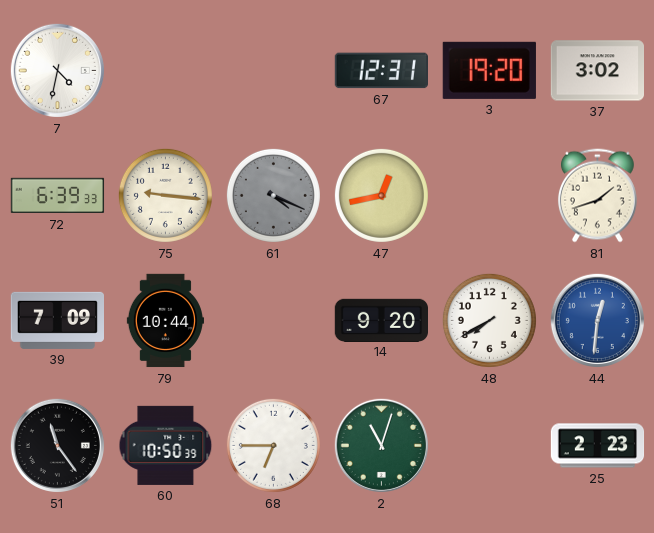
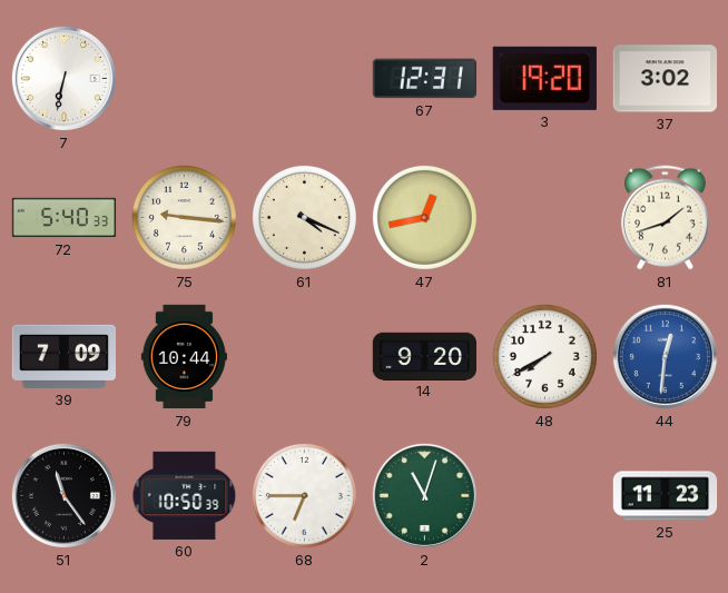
7: 4:32 -> 6:32
72: 6:39 -> 5:40
61 dial: grey -> cream
25: 2:23 -> 11:23
